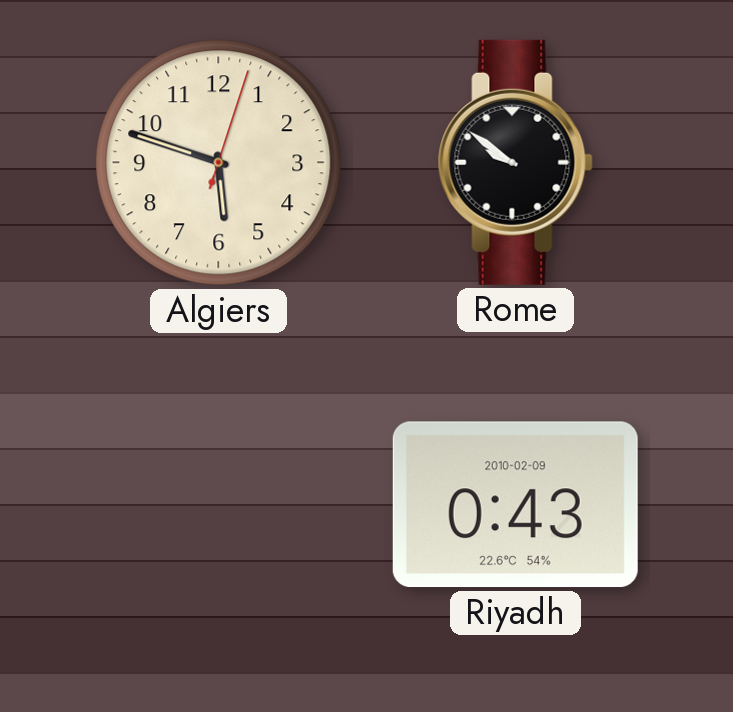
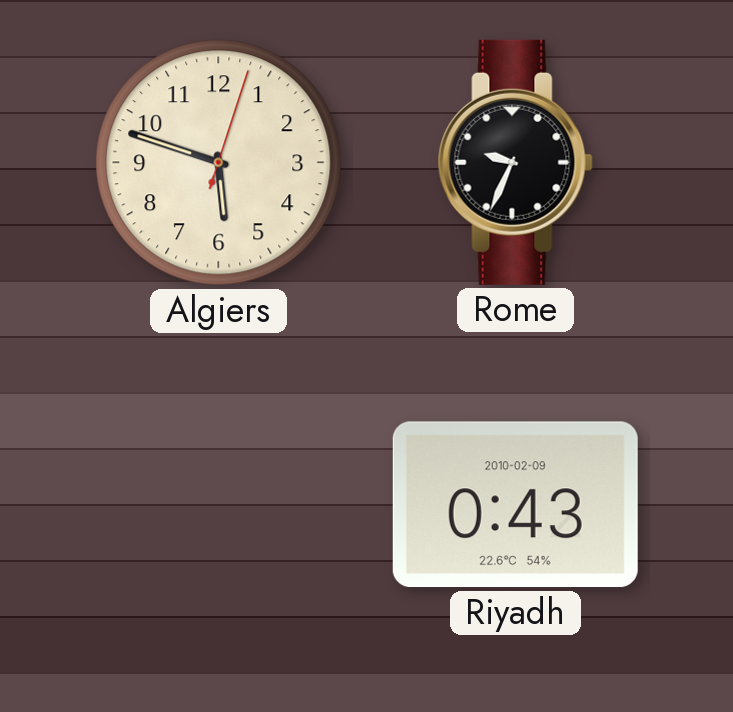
Rome: 9:51 -> 9:34
